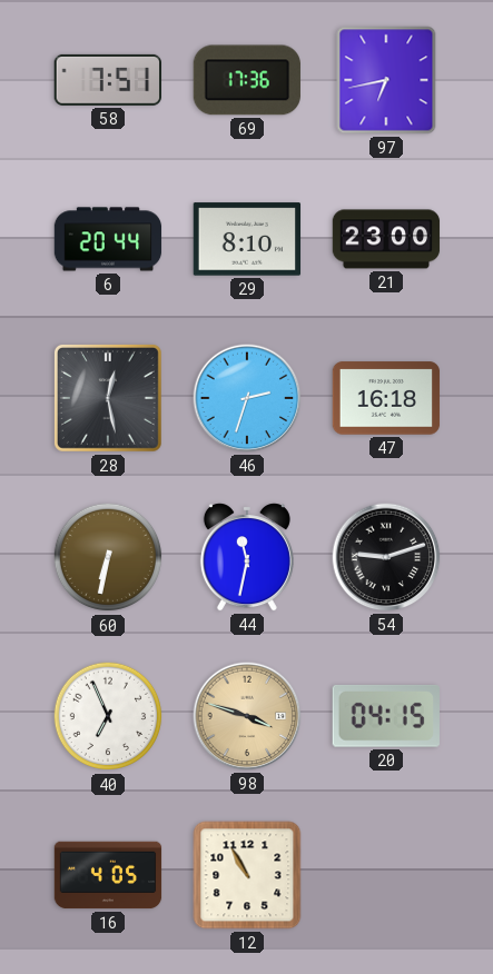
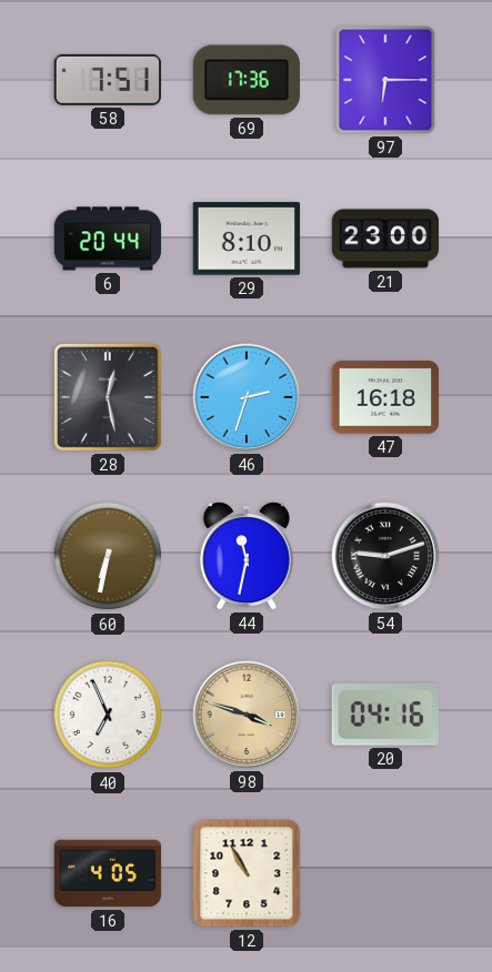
97: 6:43 -> 6:15
20: 04:15 -> 04:16
